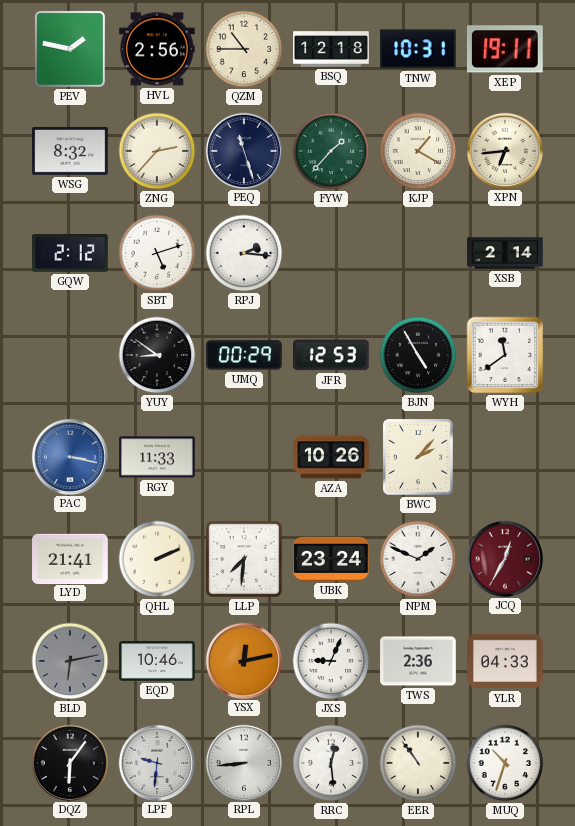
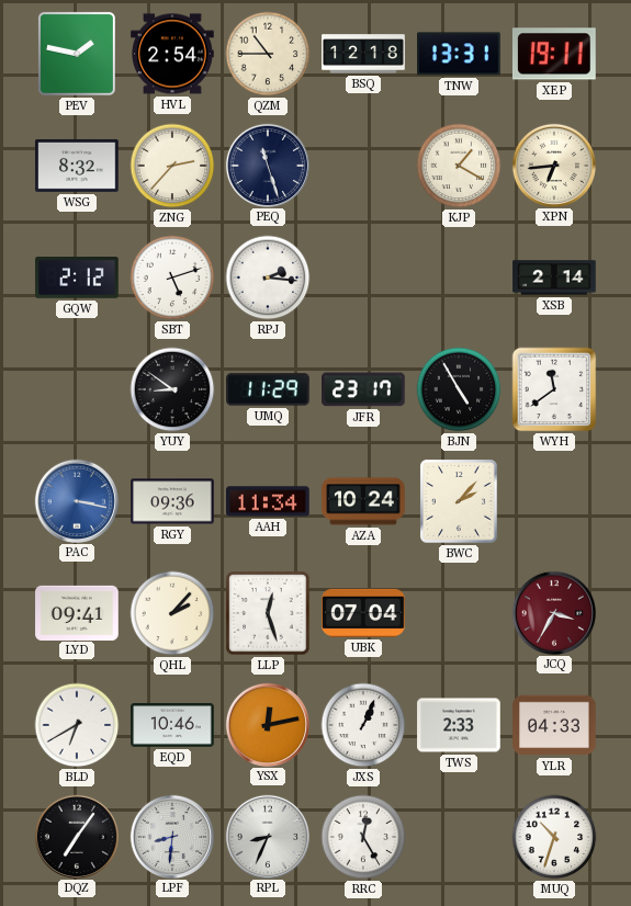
HVL: 2:56 -> 2:54
TNW: 10:31 -> 13:31
FYW: 1:37 -> none
UMQ: 00:29 -> 11:29
JFR: 12:53 -> 23:17
RGY: 11:33 -> 09:36
AAH: none -> 11:34
AZA: 10:26 -> 10:24
LYD: 21:41 -> 09:41
QHL: 2:11 -> 2:07
LLP: 7:31 -> 12:27
UBK: 23:24 -> 07:04
NPM: 1:49 -> none
JCQ: 12:35 -> 3:35
BLD: 6:13 -> 6:40
BLD dial: grey -> white
JXS: 9:04 -> 1:04
TWS: 2:36 -> 2:33
DQZ: 6:06 -> 7:06
LPF: 9:31 -> 8:31
RPL: 8:44 -> 8:34
RRC: 12:29 -> 12:25
EER: 10:54 -> none
